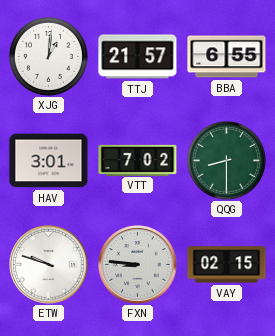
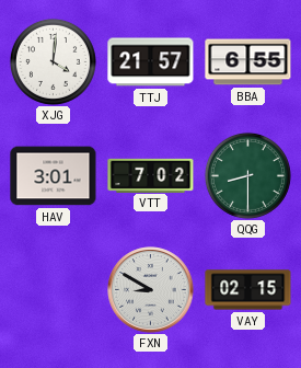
XJG: 1:01 -> 4:01
ETW: 9:48 -> none
FXN: 8:46 -> 8:50
